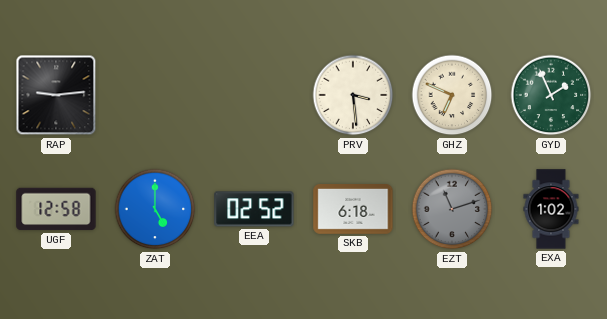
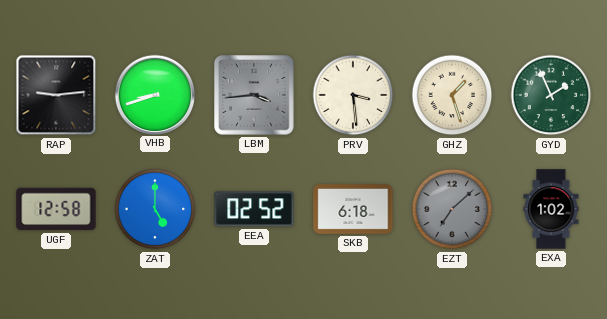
VHB: none -> 8:42
LBM: none -> 3:44
GHZ: 6:49 -> 1:27
EZT: 11:12 -> 7:08
